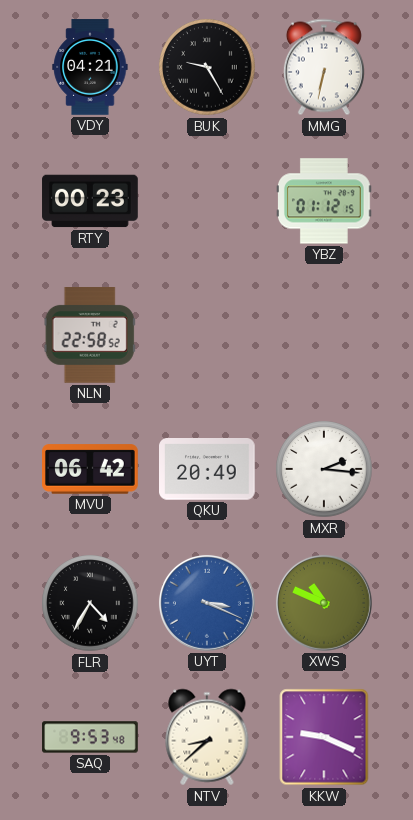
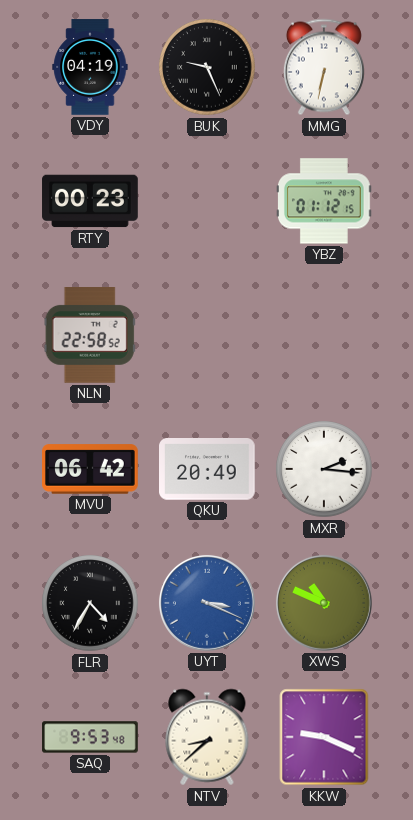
VDY: 04:21 -> 04:19
BUK: 9:25 -> 9:26
